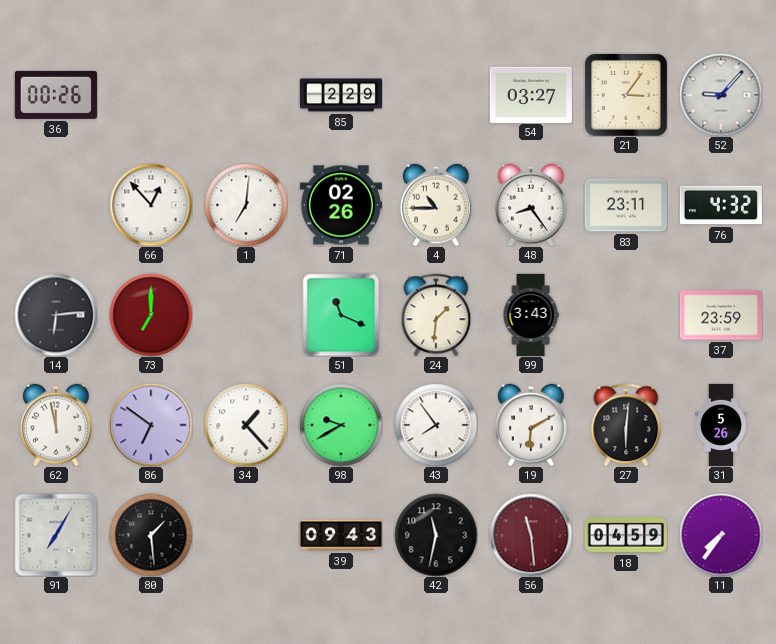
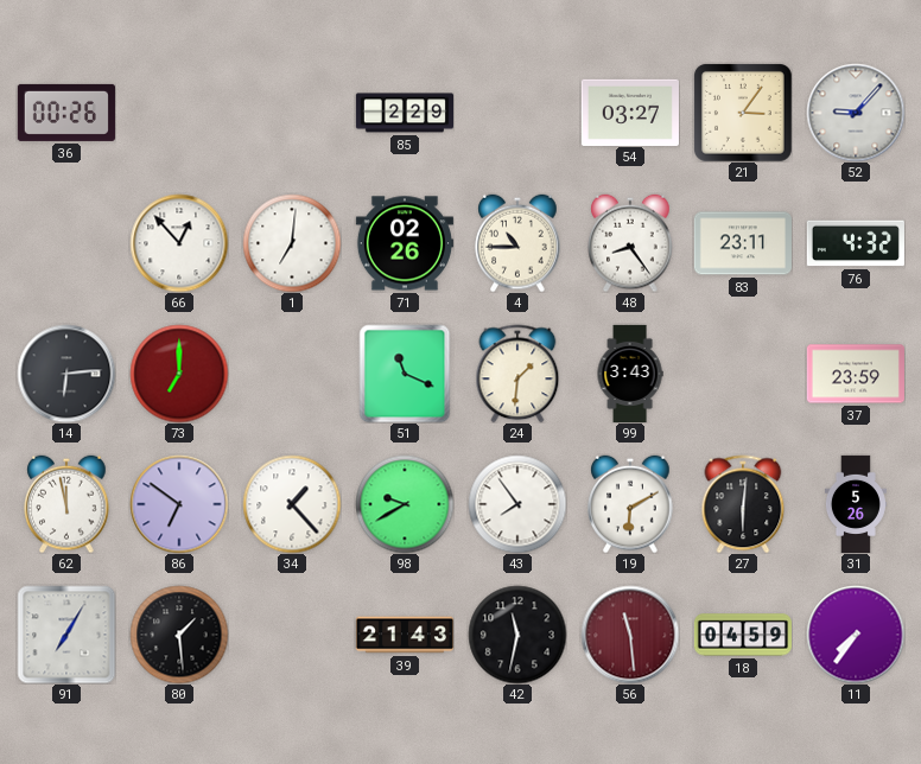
39: 09:43 -> 21:43
